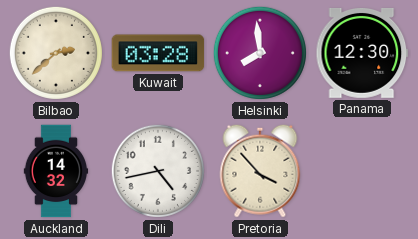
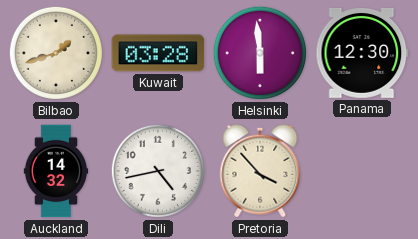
Bilbao: 2:38 -> 1:42
Helsinki: 7:59 -> 5:59
